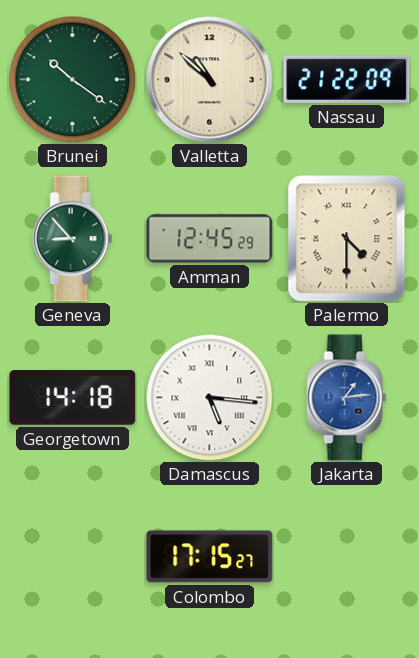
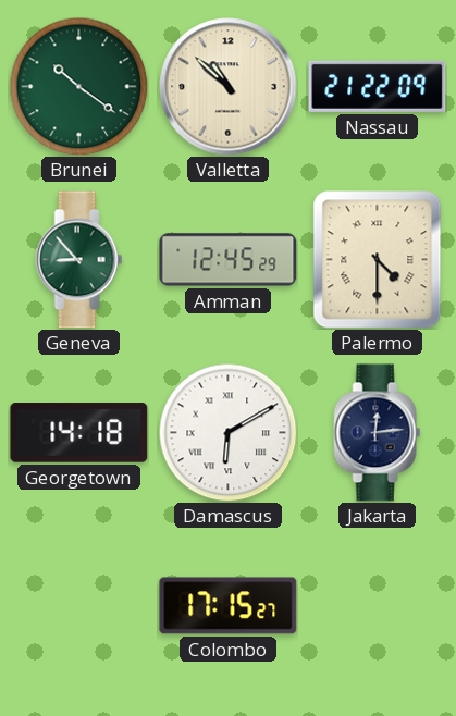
Damascus: 5:16 -> 6:10
Jakarta: 1:14 -> 12:14
Jakarta dial: blue -> navy
